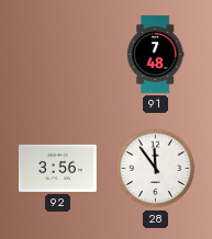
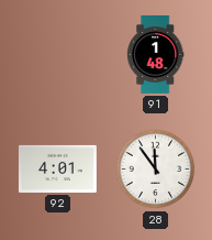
91: 7:48 -> 1:48
92: 3:56 -> 4:01
